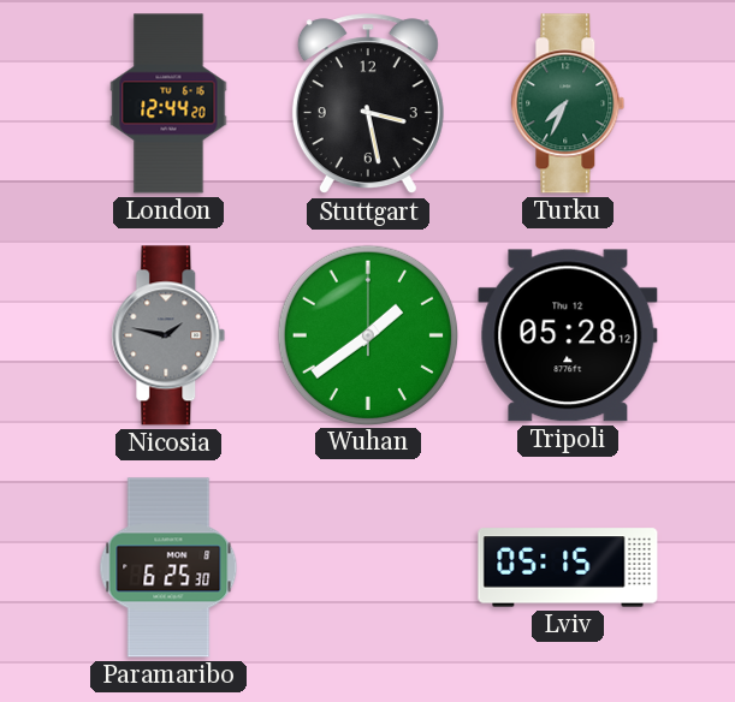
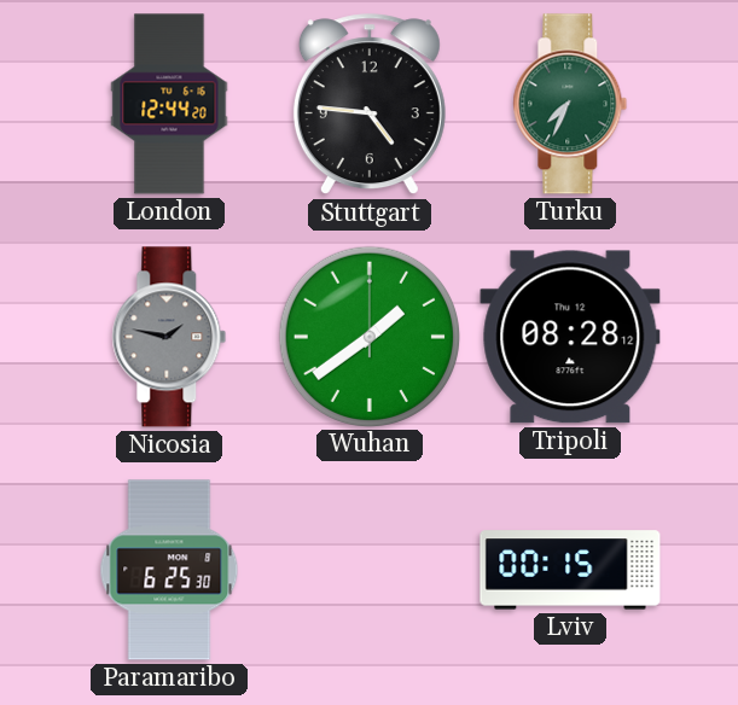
Stuttgart: 3:28 -> 4:46
Tripoli: 05:28 -> 08:28
Lviv: 05:15 -> 00:15
